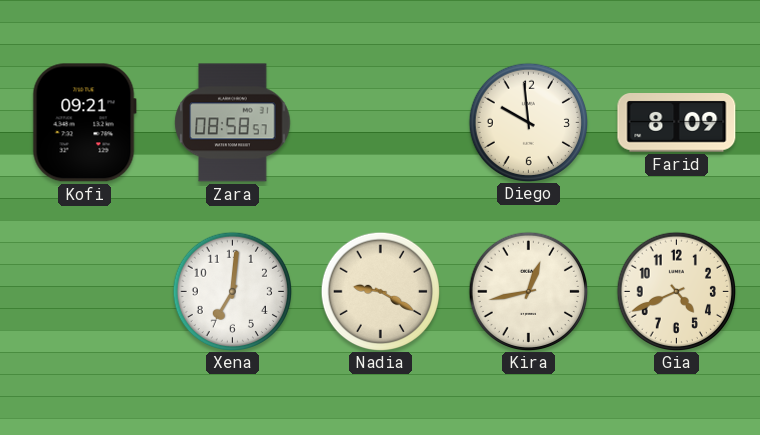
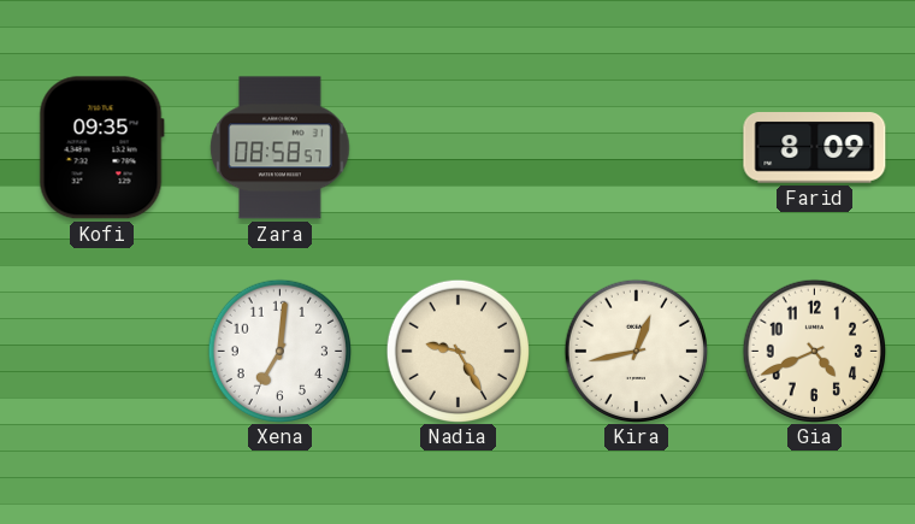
Kofi: 09:21 -> 09:35
Diego: 9:59 -> none
Nadia: 9:20 -> 9:25
